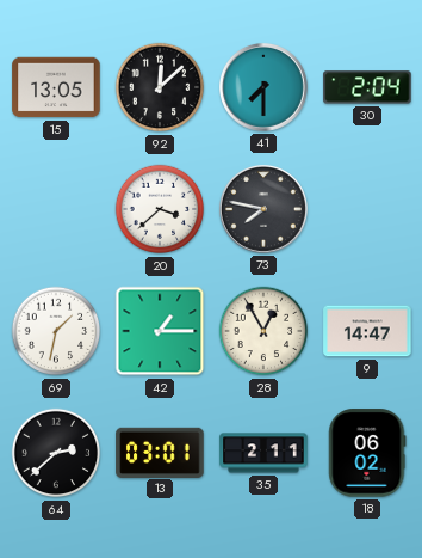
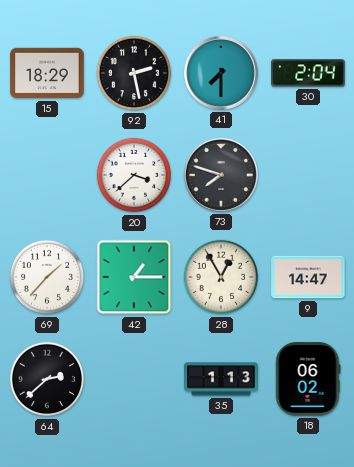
15: 13:05 -> 18:29
92: 12:08 -> 2:28
73: 7:47 -> 7:48
69: 1:32 -> 1:37
13: 03:01 -> none
35: 2:11 -> 1:13
